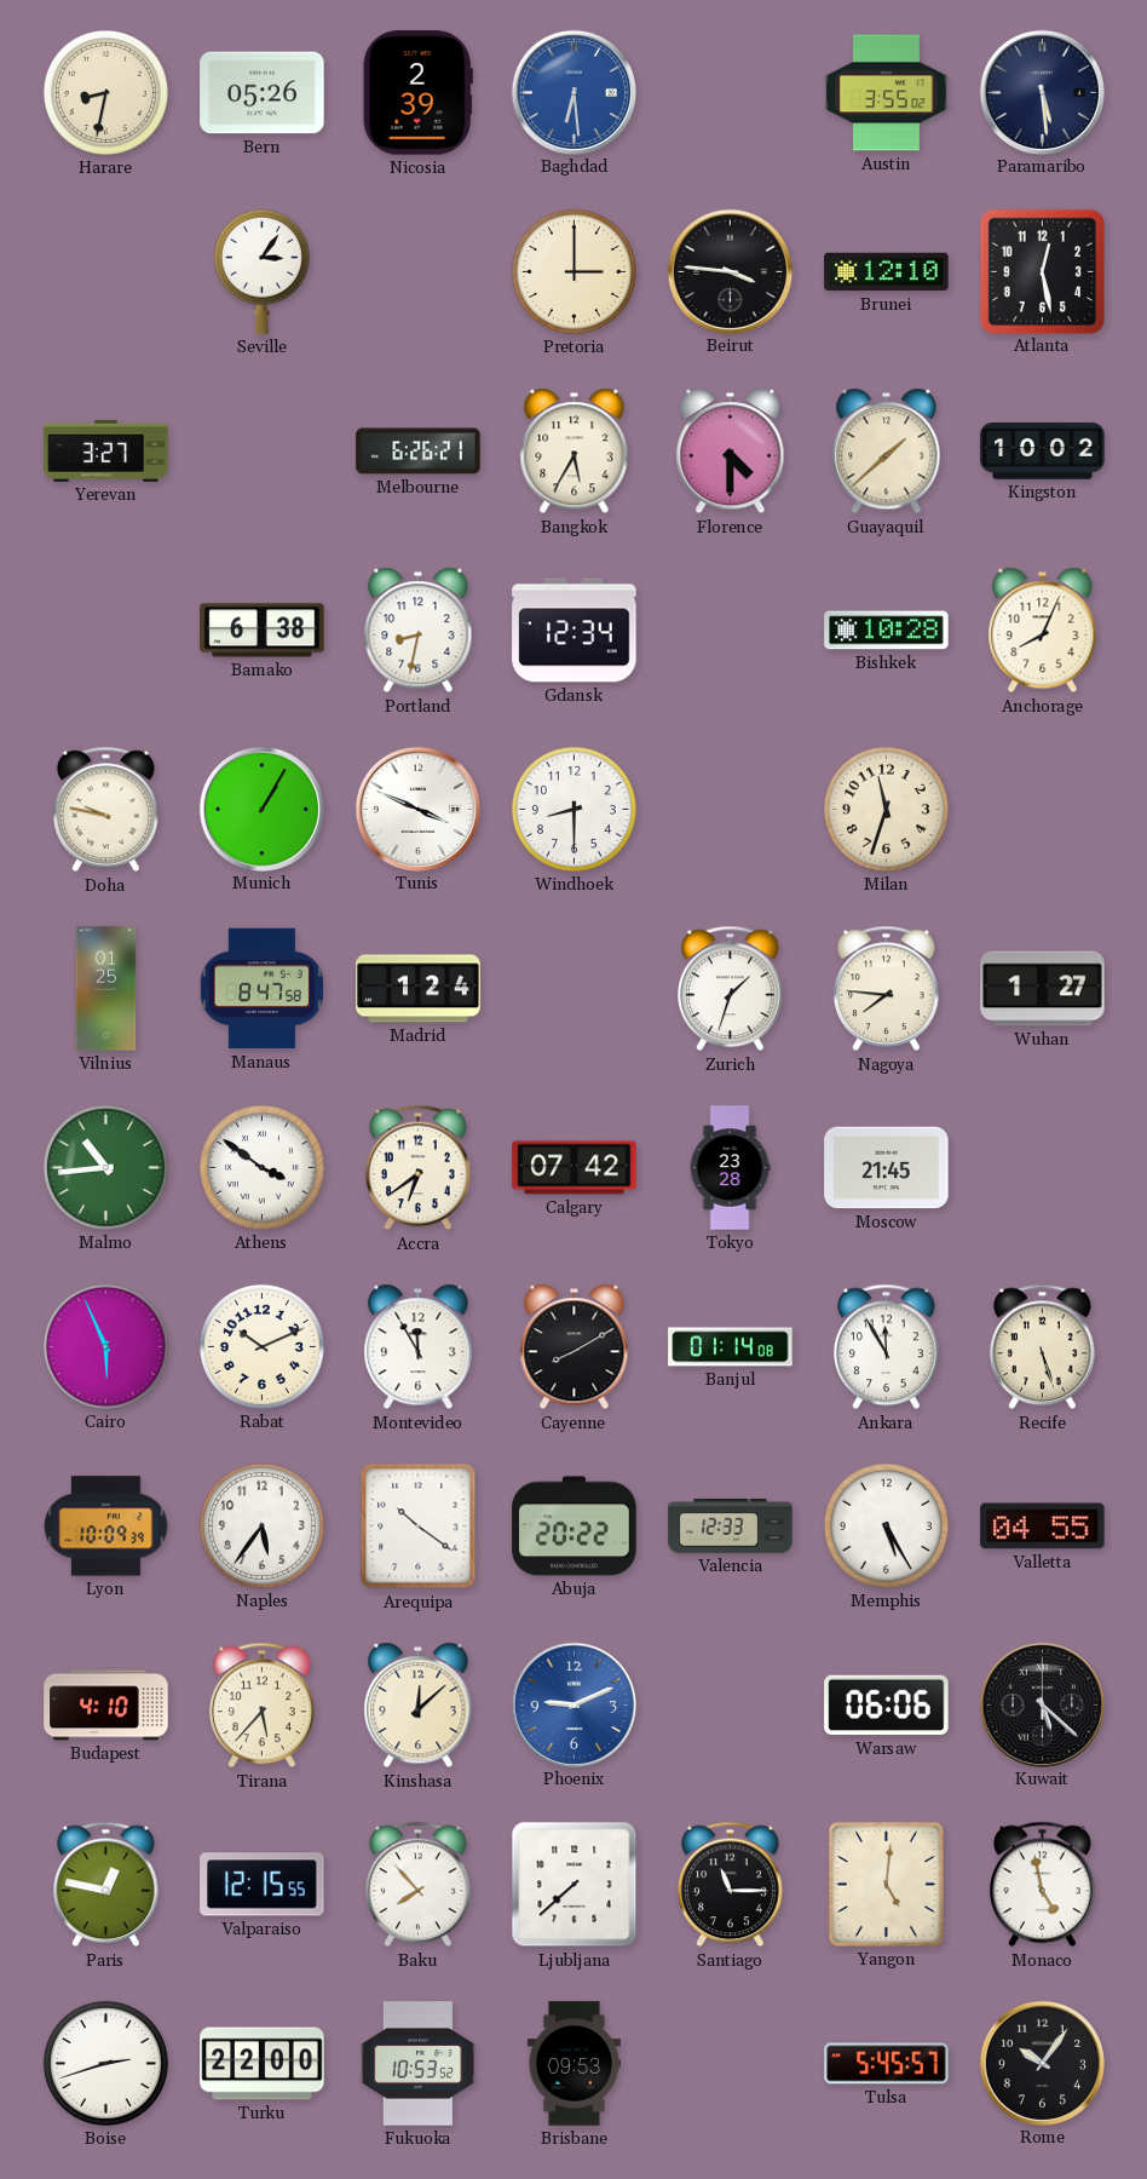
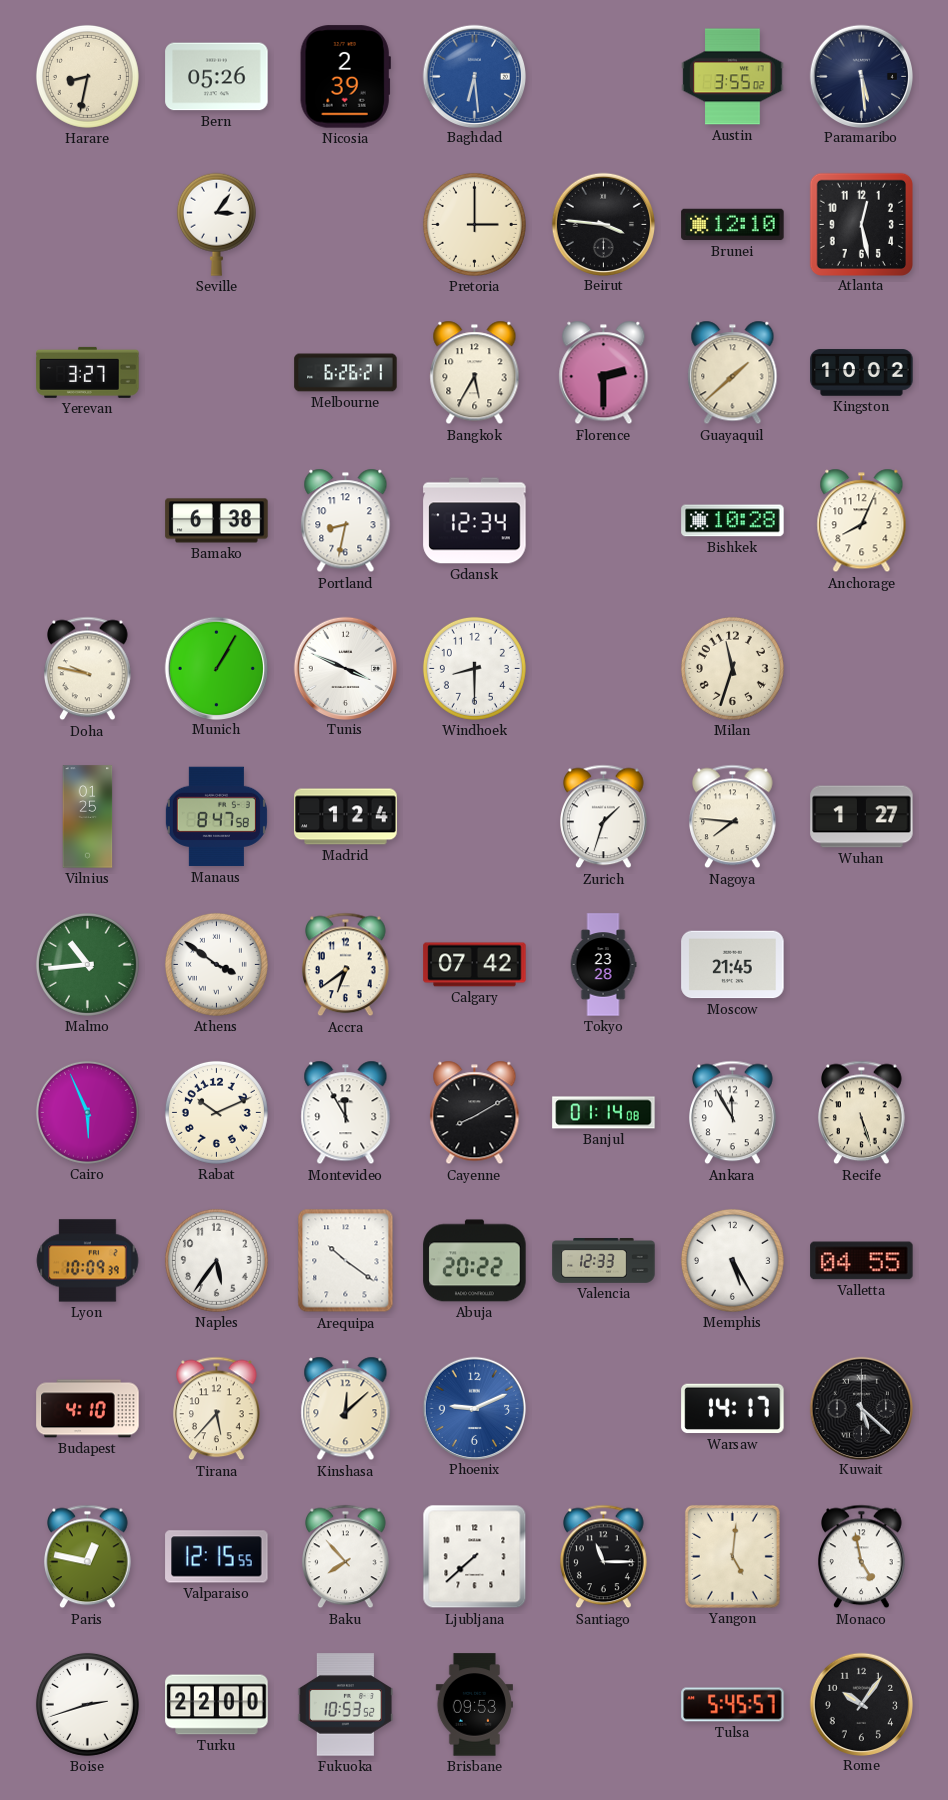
Florence: 4:30 -> 2:30
Warsaw: 06:06 -> 14:17
